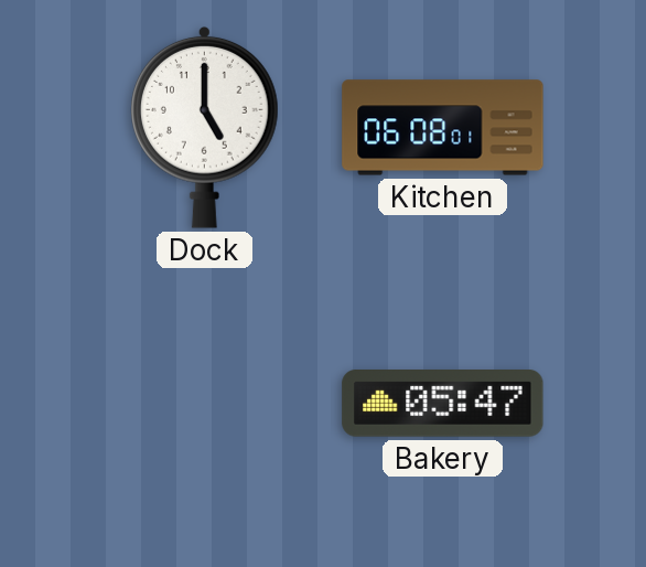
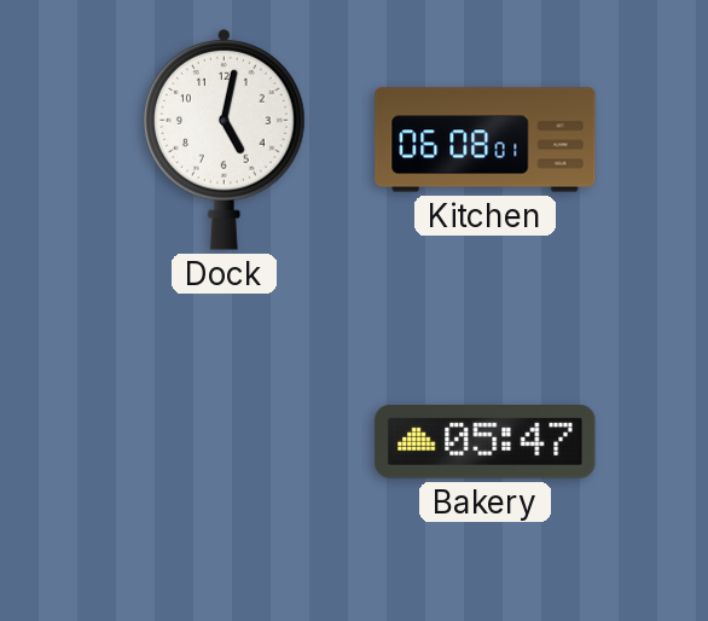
Dock: 5:00 -> 5:02
